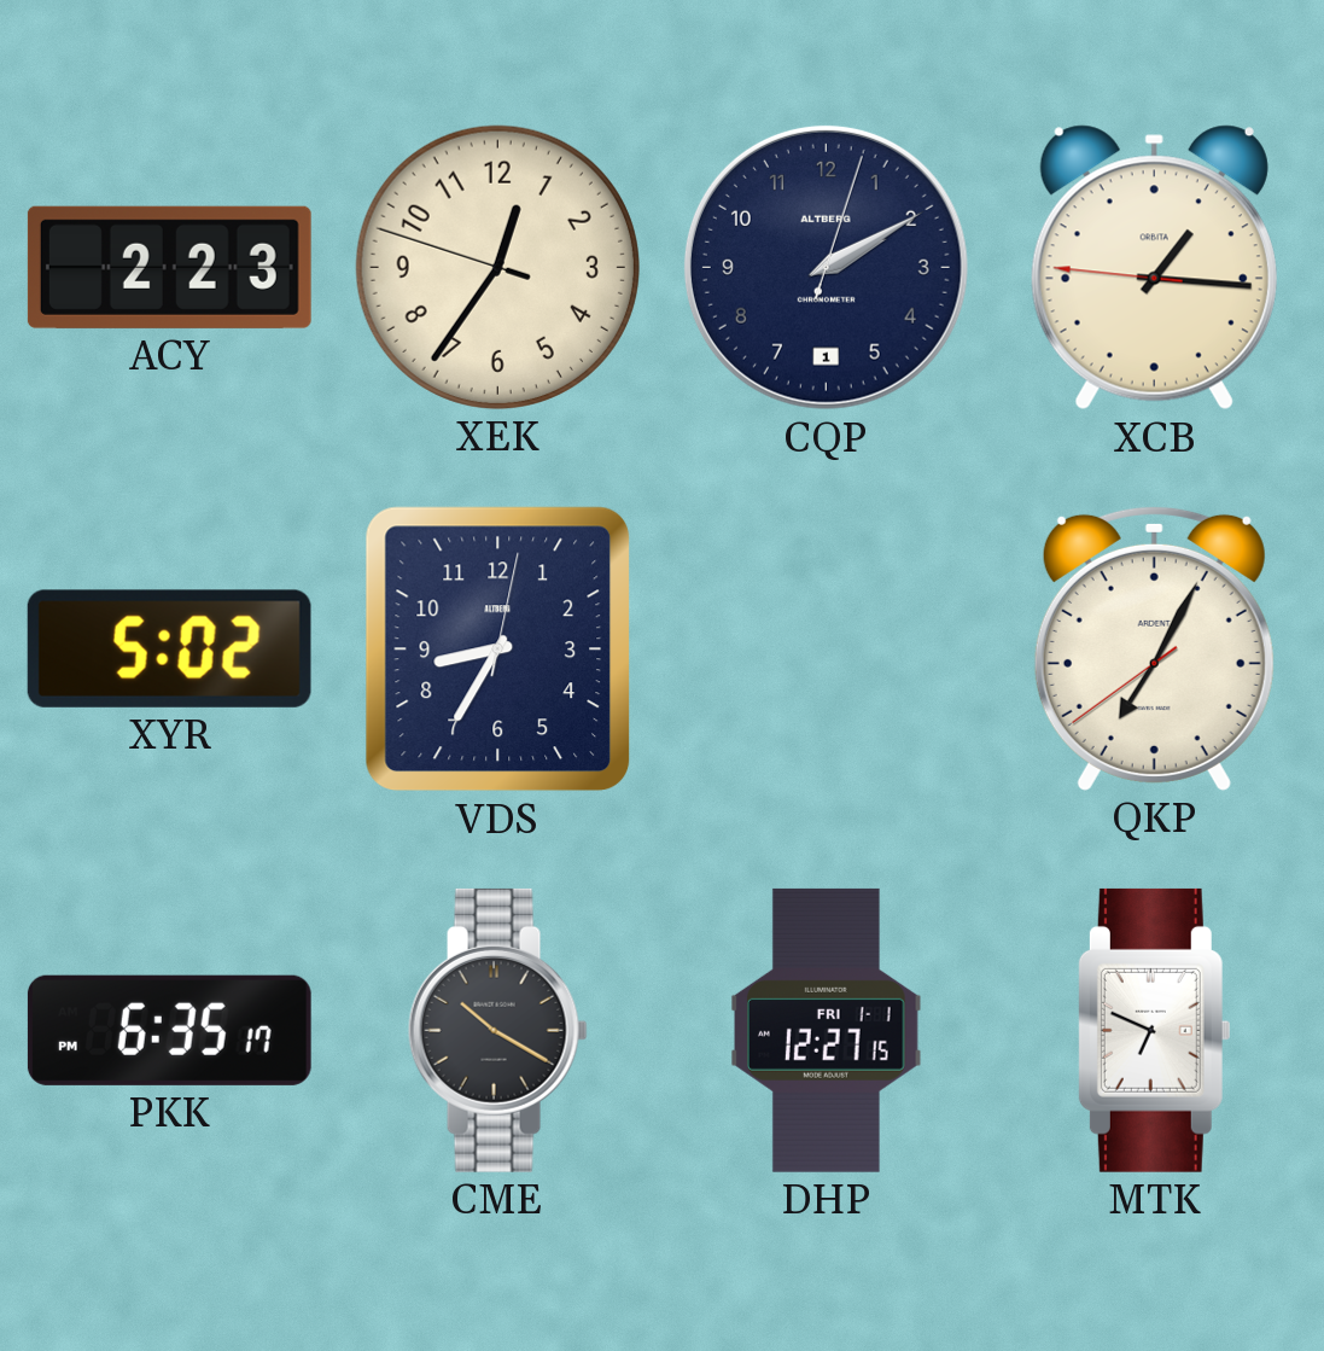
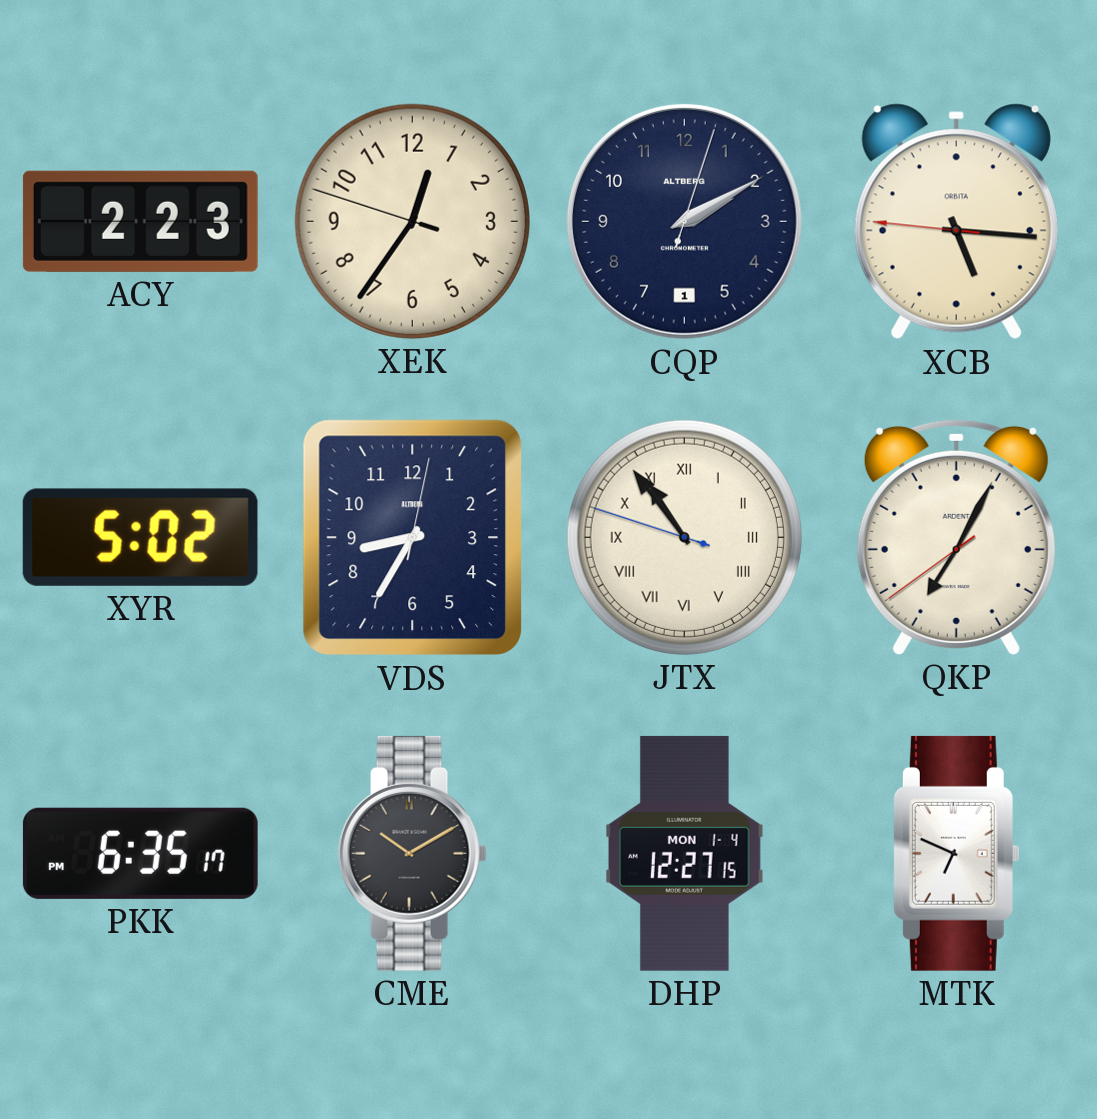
XCB: 1:15 -> 5:15
JTX: none -> 10:53
CME: 10:20 -> 10:10
DHP date: FRI 1-1 -> MON 1-4
